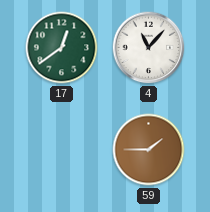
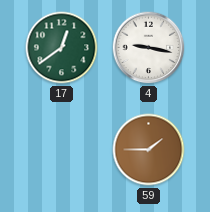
4: 11:07 -> 9:17
